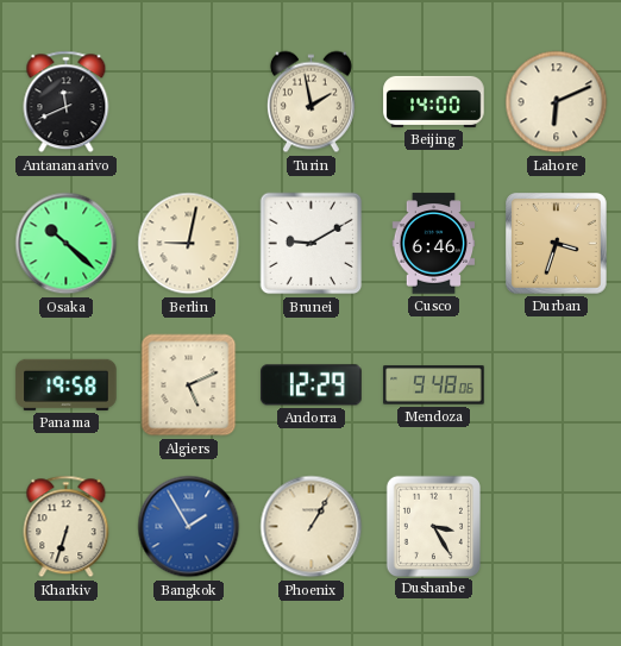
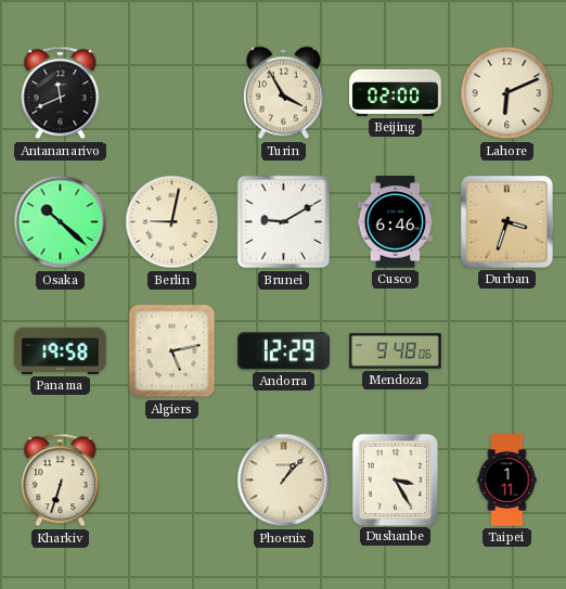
Turin: 1:58 -> 3:55
Beijing: 14:00 -> 02:00
Algiers: 5:11 -> 5:13
Bangkok: 1:55 -> none
Phoenix: 1:05 -> 1:07
Taipei: none -> 1:11
